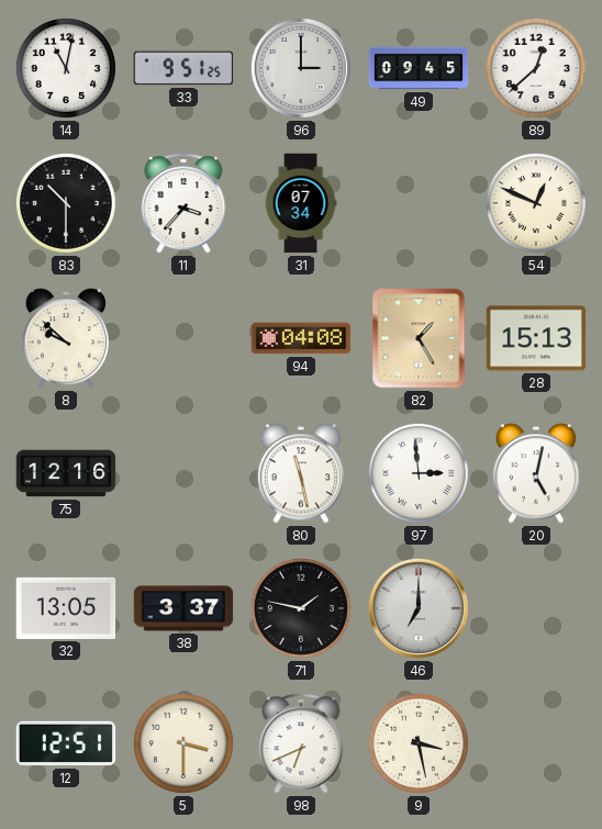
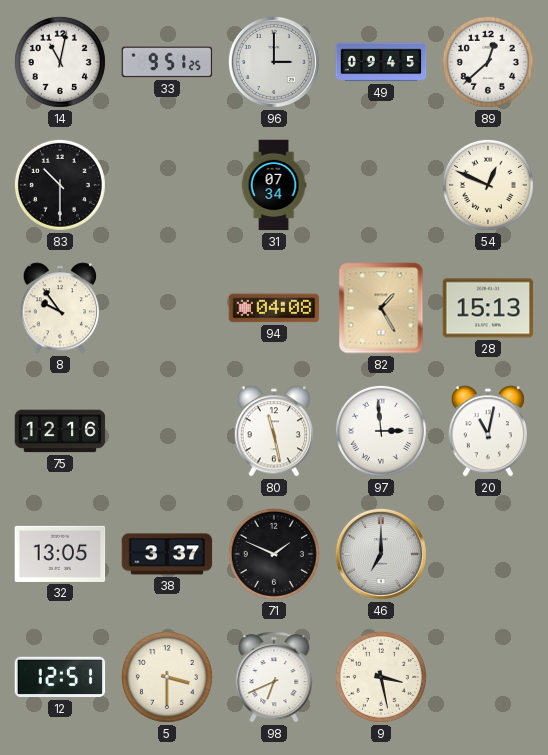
11: 3:37 -> none
8: 9:52 -> 9:54
20: 5:02 -> 11:02
71: 1:47 -> 1:49
